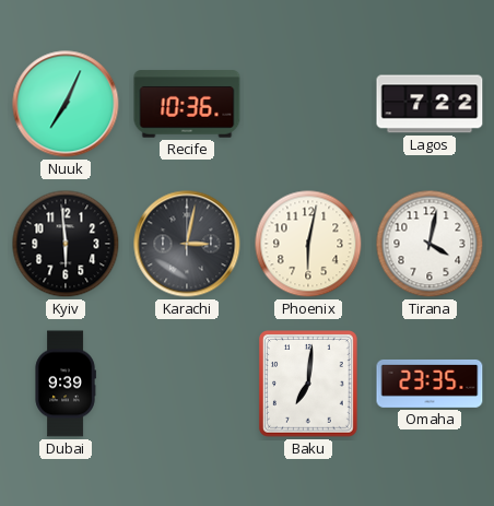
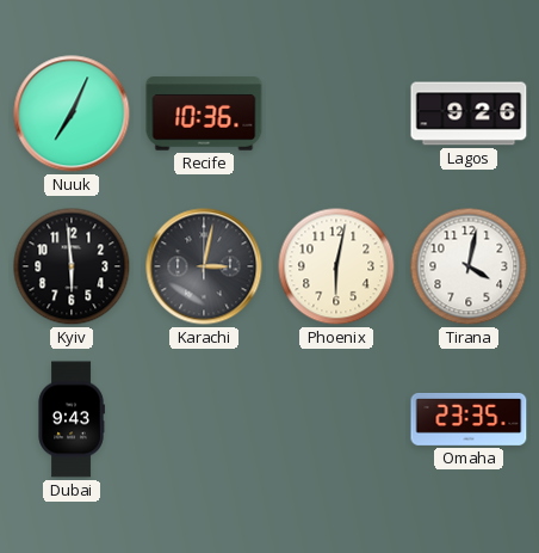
Lagos: 7:22 -> 9:26
Dubai: 9:39 -> 9:43
Baku: 7:01 -> none
